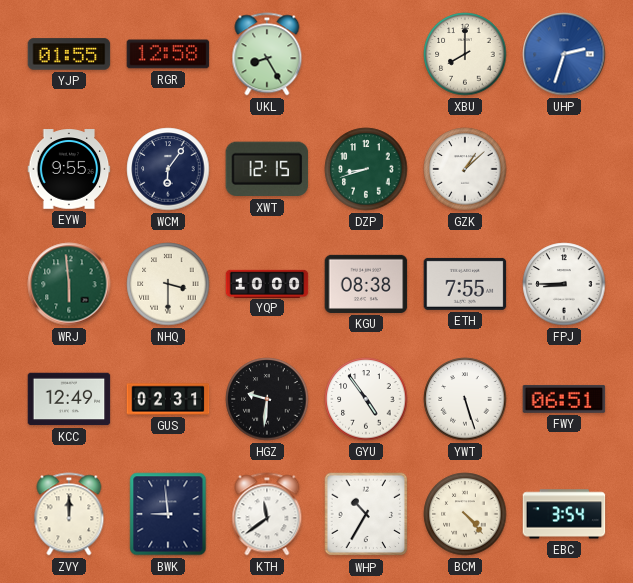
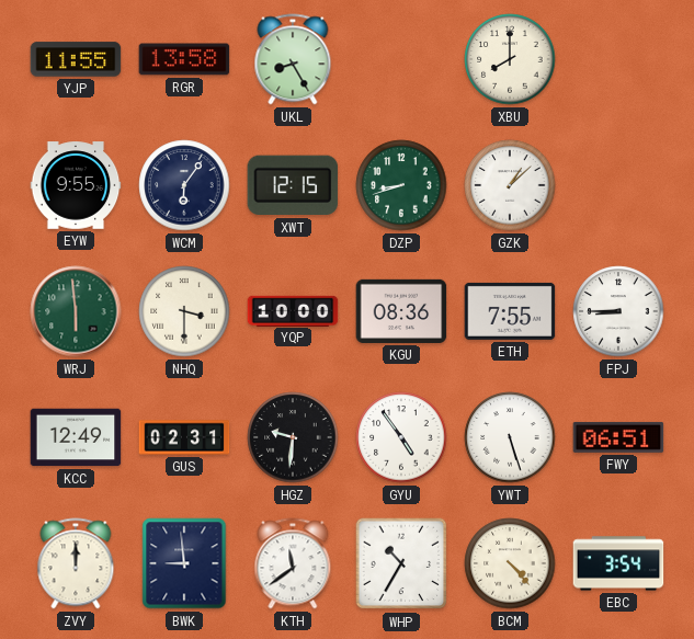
YJP: 01:55 -> 11:55
RGR: 12:58 -> 13:58
UHP: 2:33 -> none
KGU: 08:38 -> 08:36
